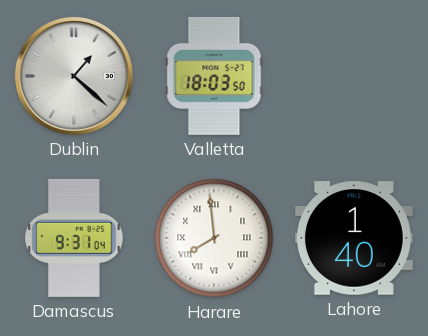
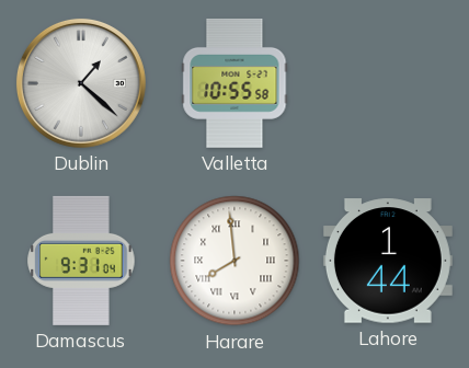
Valletta: 18:03 -> 10:55
Lahore: 1:40 -> 1:44
